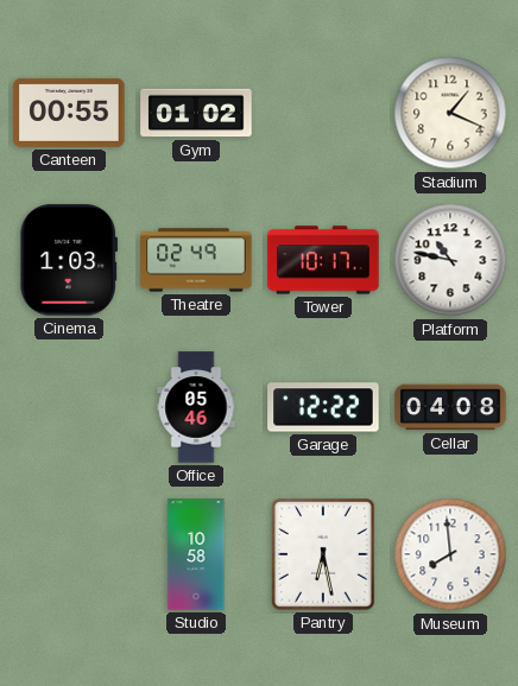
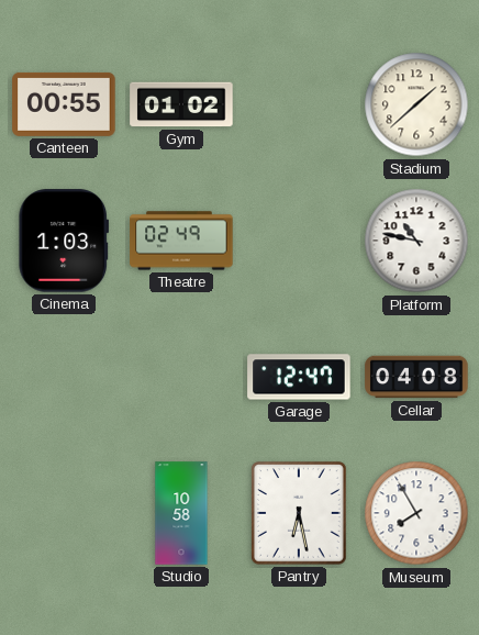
Stadium: 1:19 -> 1:38
Tower: 10:17 -> none
Office: 05:46 -> none
Garage: 12:22 -> 12:47
Museum: 7:59 -> 7:55
